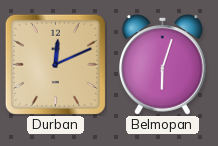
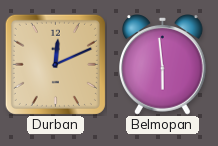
Belmopan: 6:03 -> 5:59
